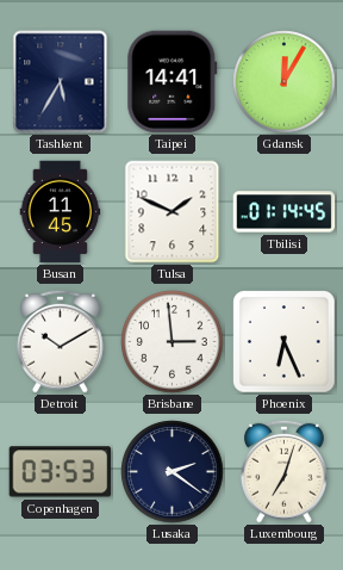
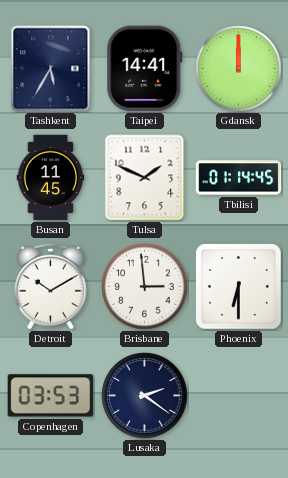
Gdansk: 12:05 -> 12:00
Phoenix: 6:26 -> 6:30
Luxembourg: 7:03 -> none
